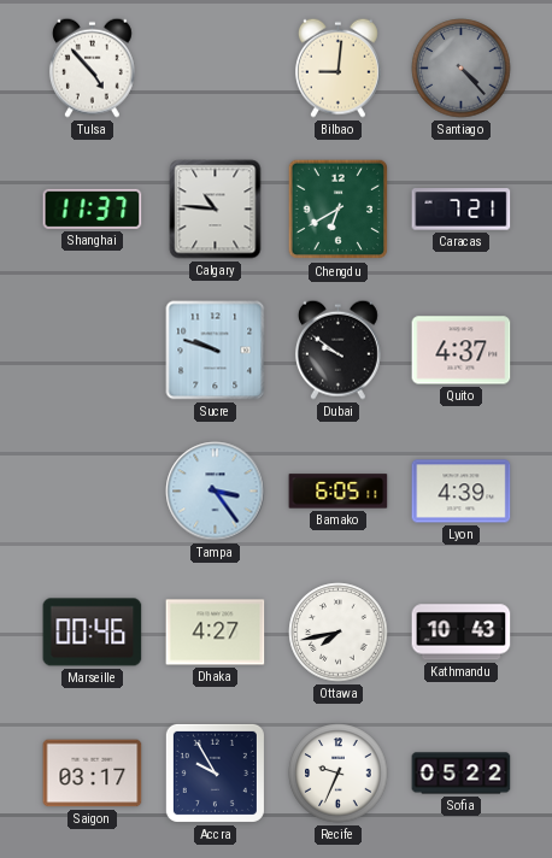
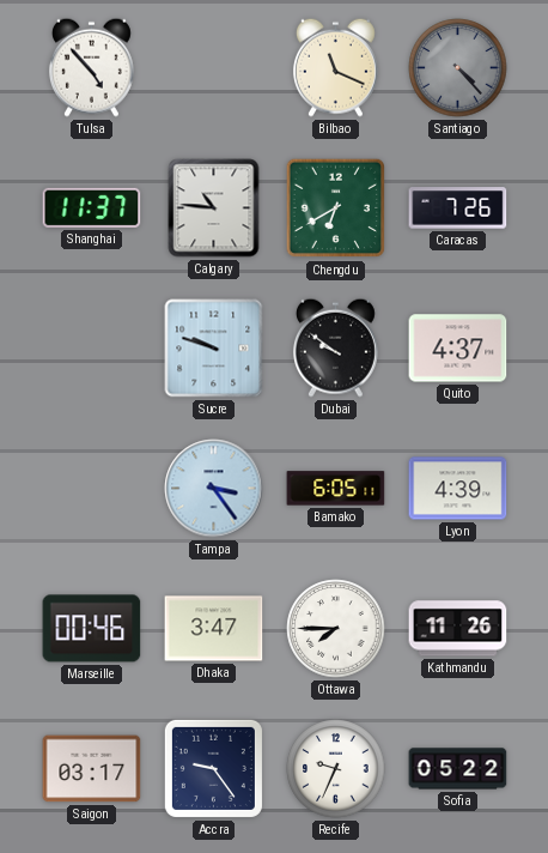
Bilbao: 9:01 -> 11:19
Caracas: 7:21 -> 7:26
Dhaka: 4:27 -> 3:47
Ottawa: 7:43 -> 7:45
Kathmandu: 10:43 -> 11:26
Accra: 9:55 -> 9:24
